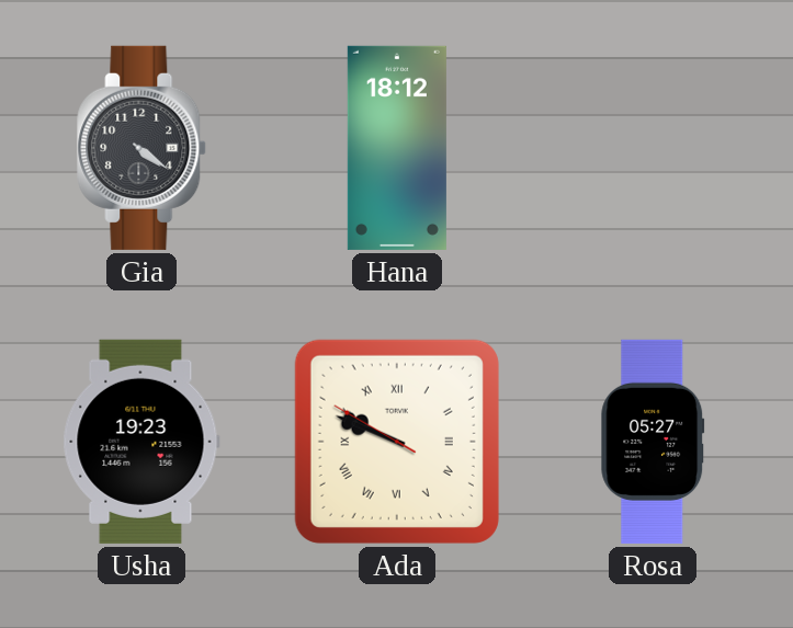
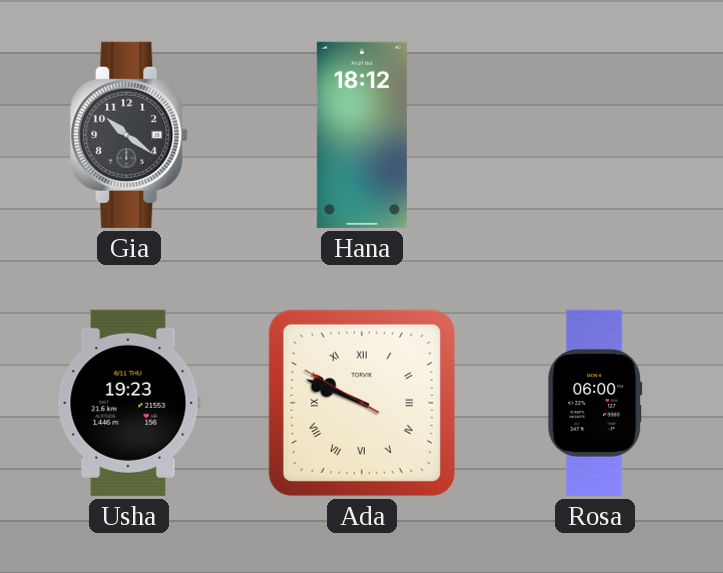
Gia: 4:21 -> 10:21
Rosa: 05:27 -> 06:00
